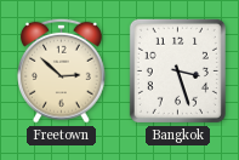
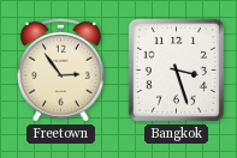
Freetown: 2:52 -> 2:54
